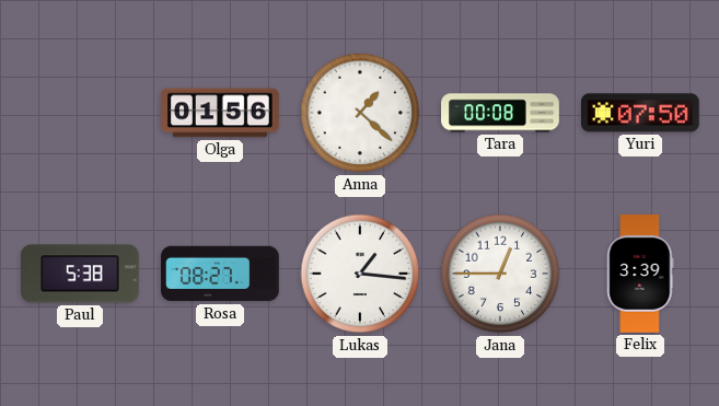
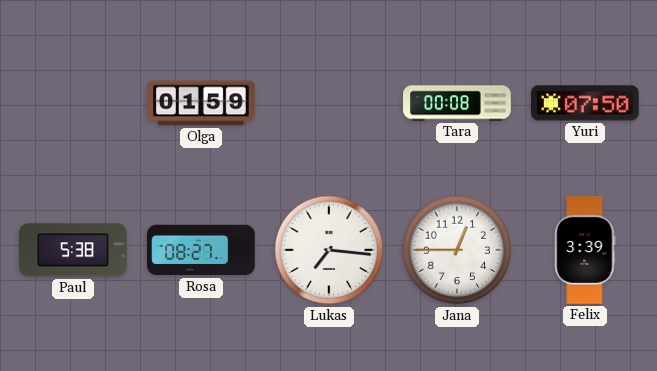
Olga: 01:56 -> 01:59
Anna: 1:22 -> none
Lukas: 1:16 -> 7:16
